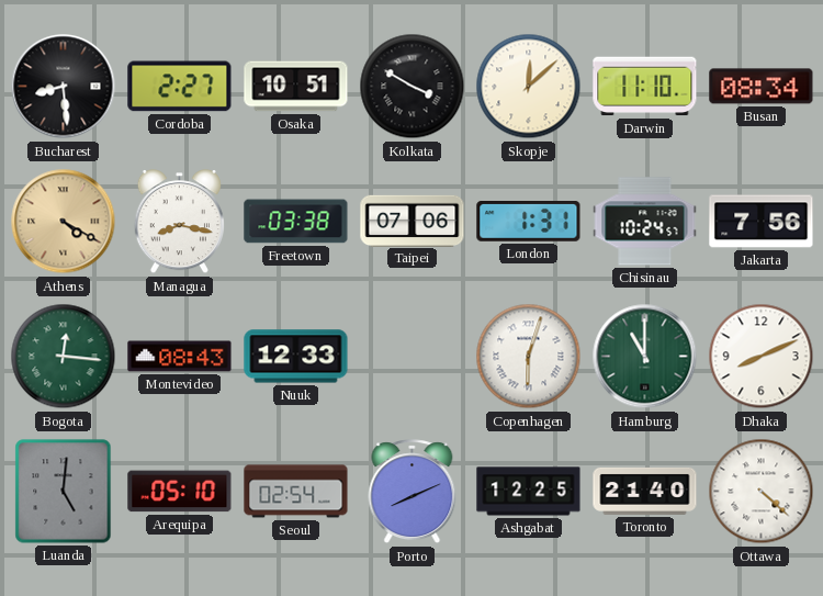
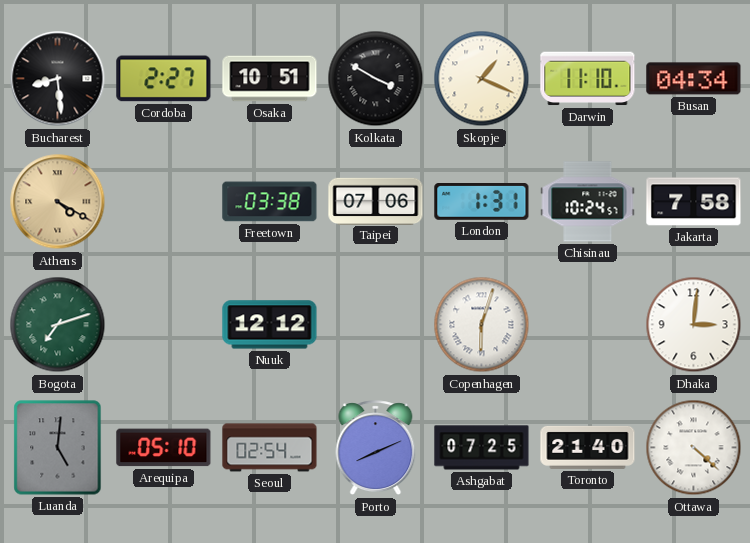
Skopje: 12:08 -> 1:19
Busan: 08:34 -> 04:34
Managua: 8:17 -> none
Jakarta: 7:56 -> 7:58
Bogota: 12:16 -> 7:12
Montevideo: 08:43 -> none
Nuuk: 12:33 -> 12:12
Hamburg: 11:00 -> none
Dhaka: 8:11 -> 3:01
Ashgabat: 12:25 -> 07:25
